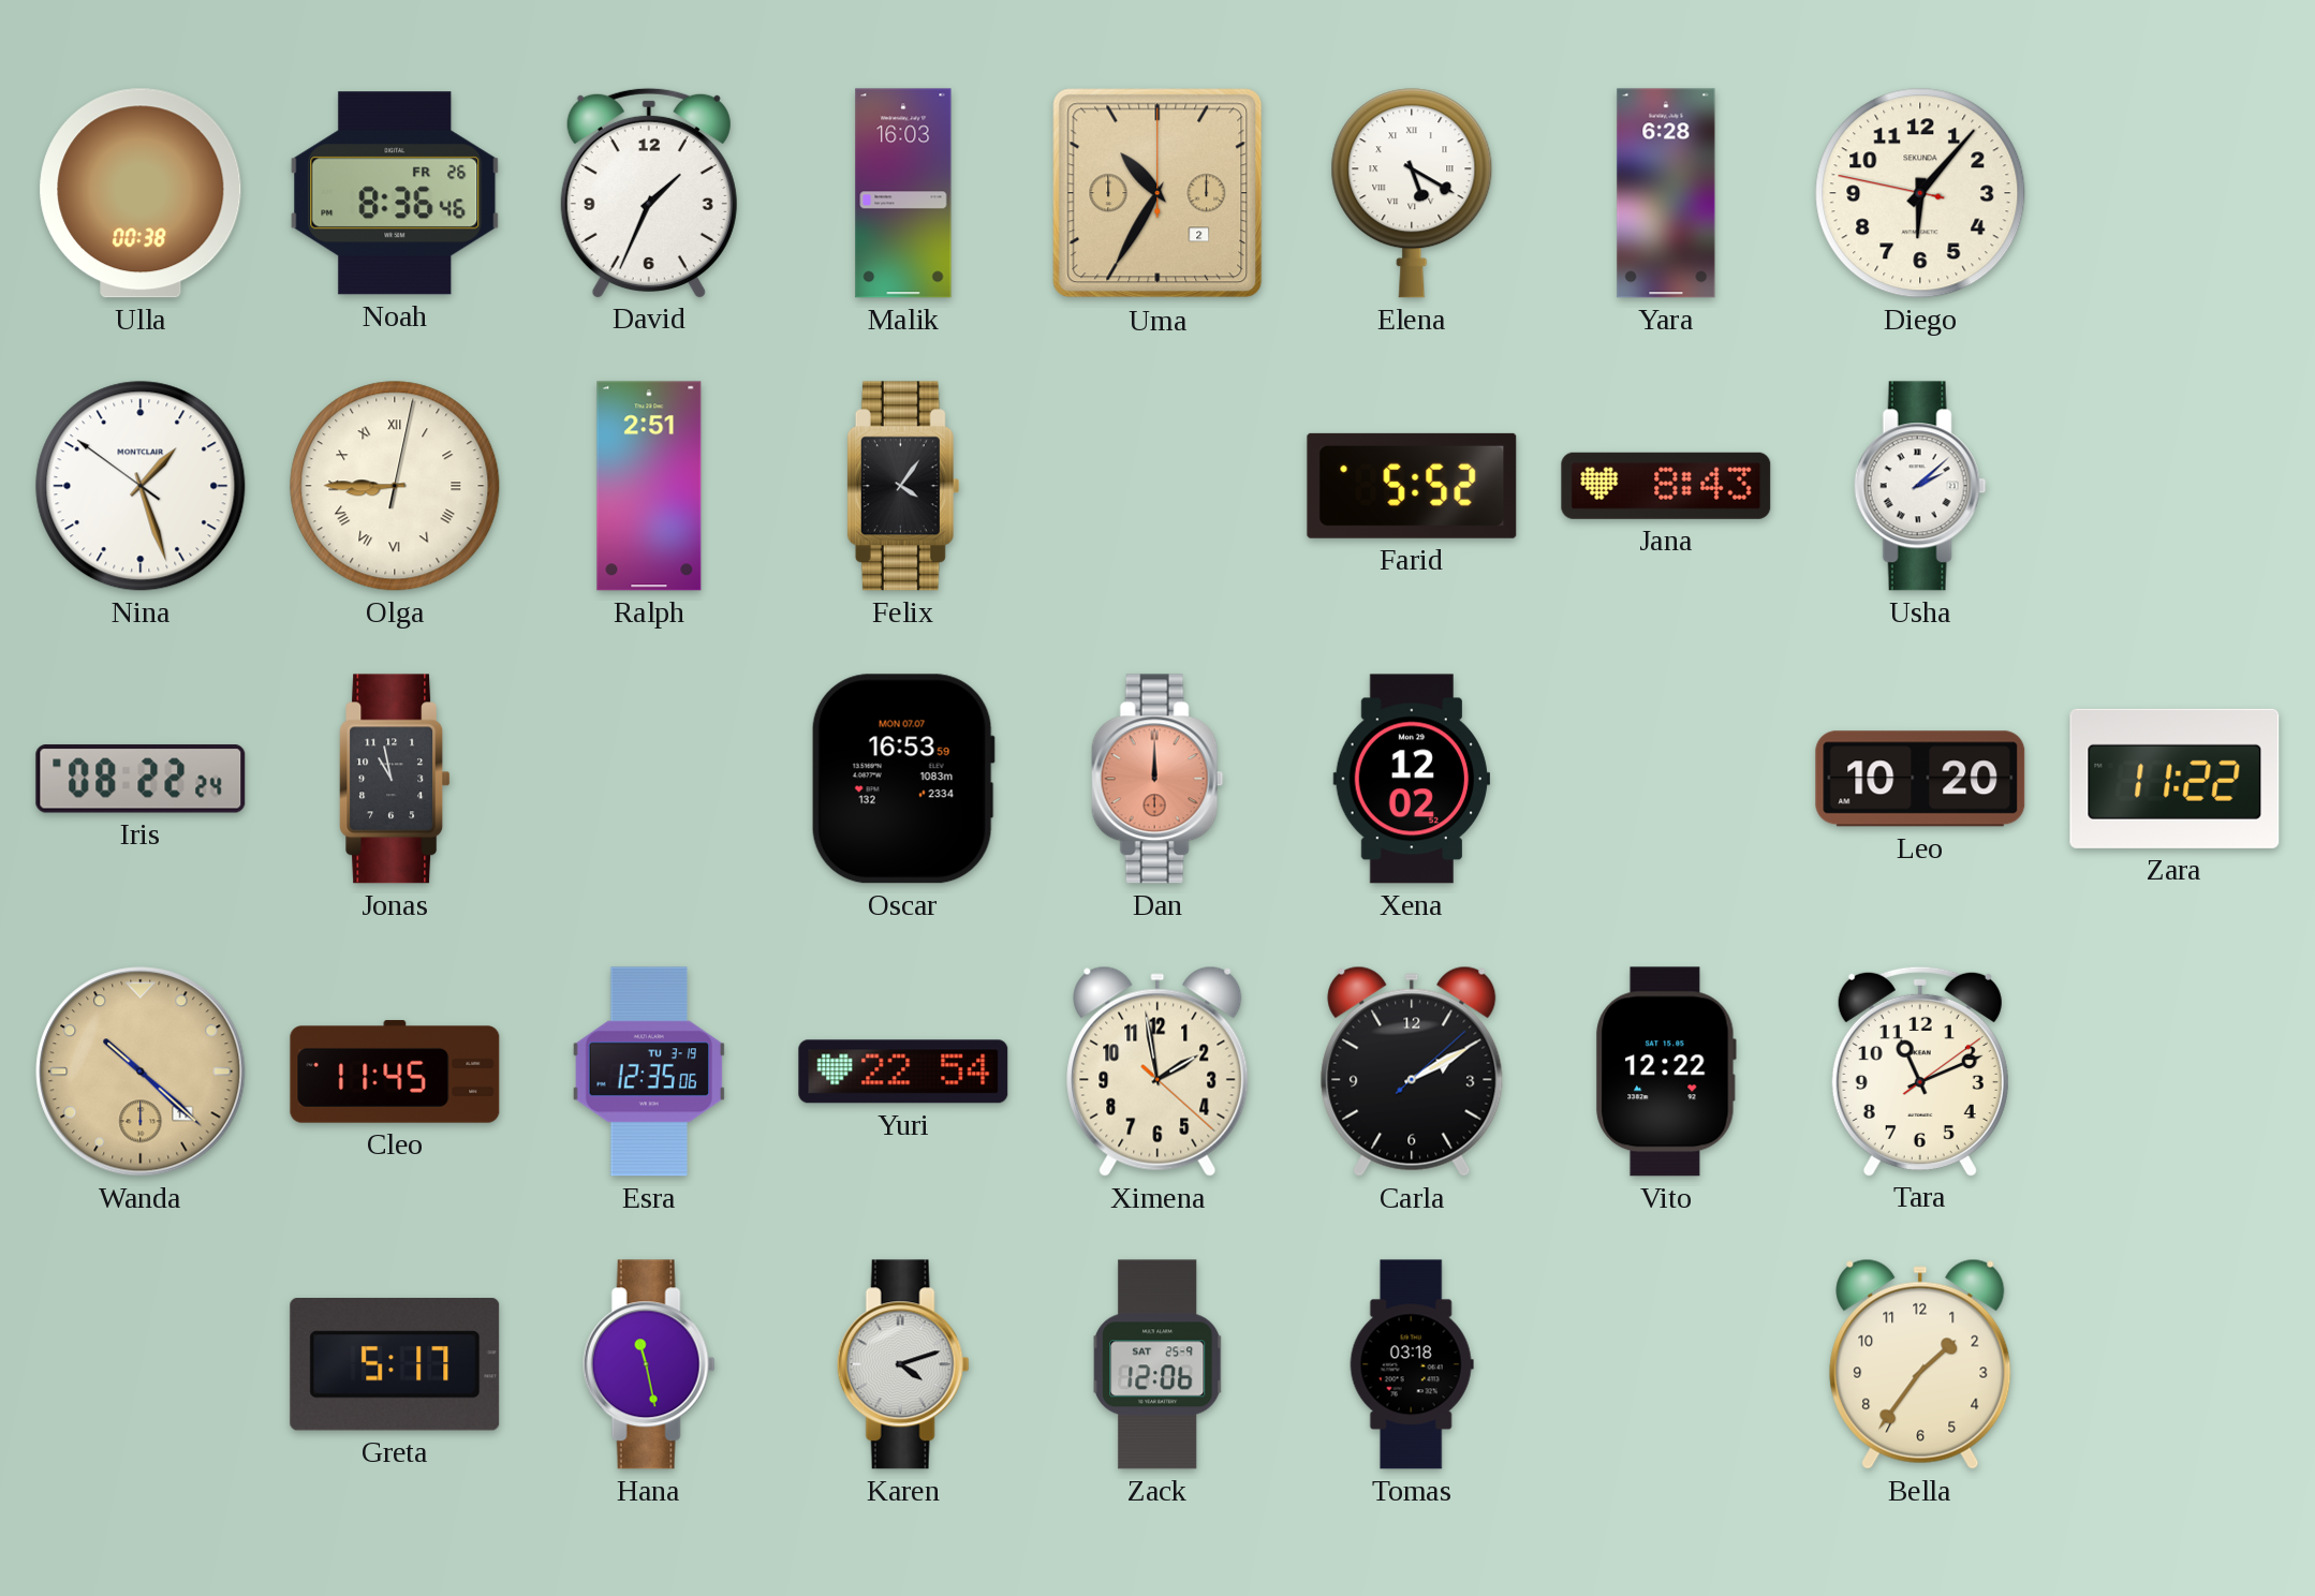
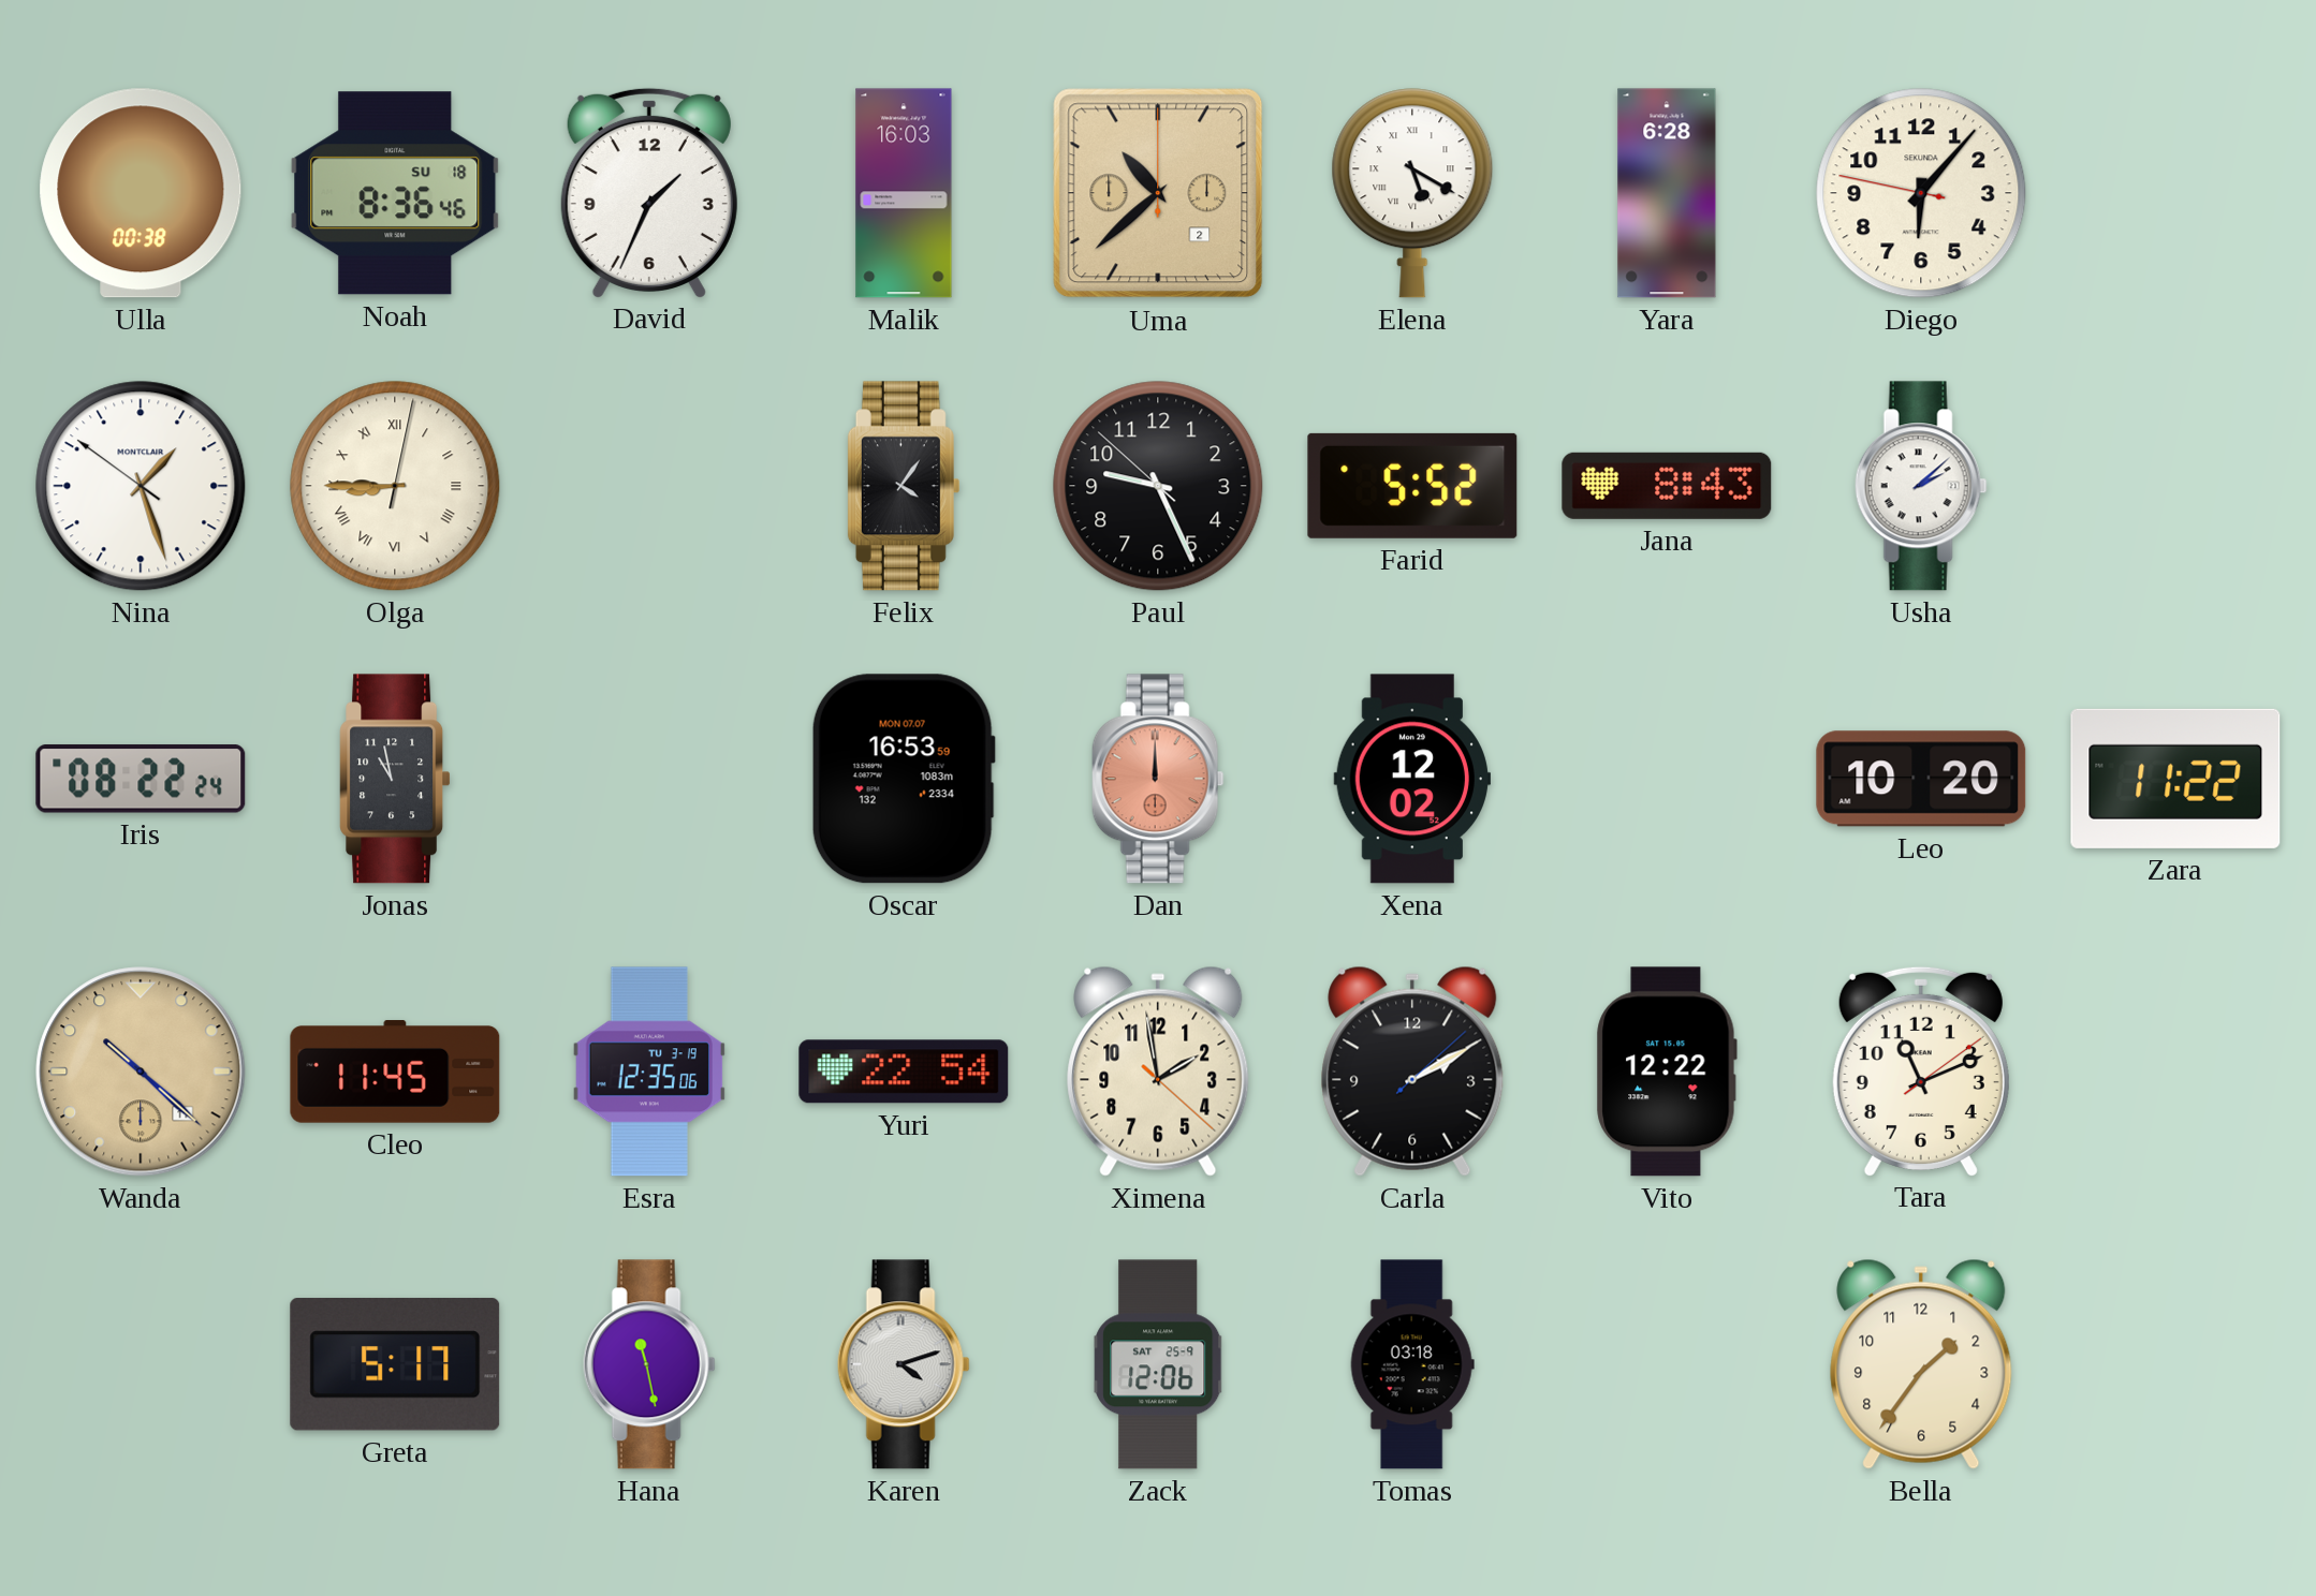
Noah date: FR 26 -> SU 18
Uma: 10:35 -> 10:38
Ralph: 2:51 -> none
Paul: none -> 9:25
